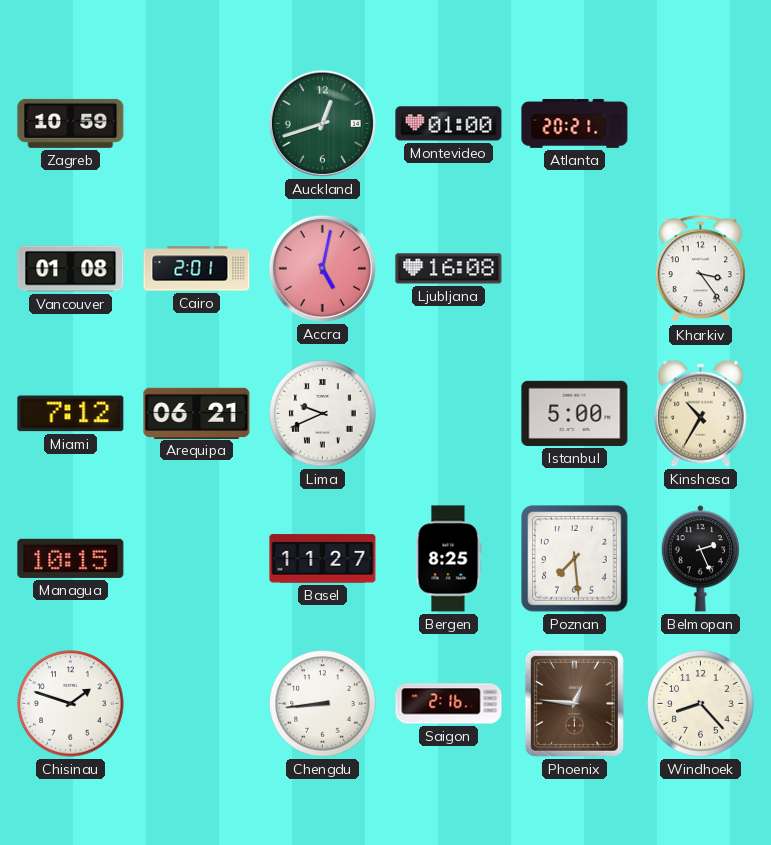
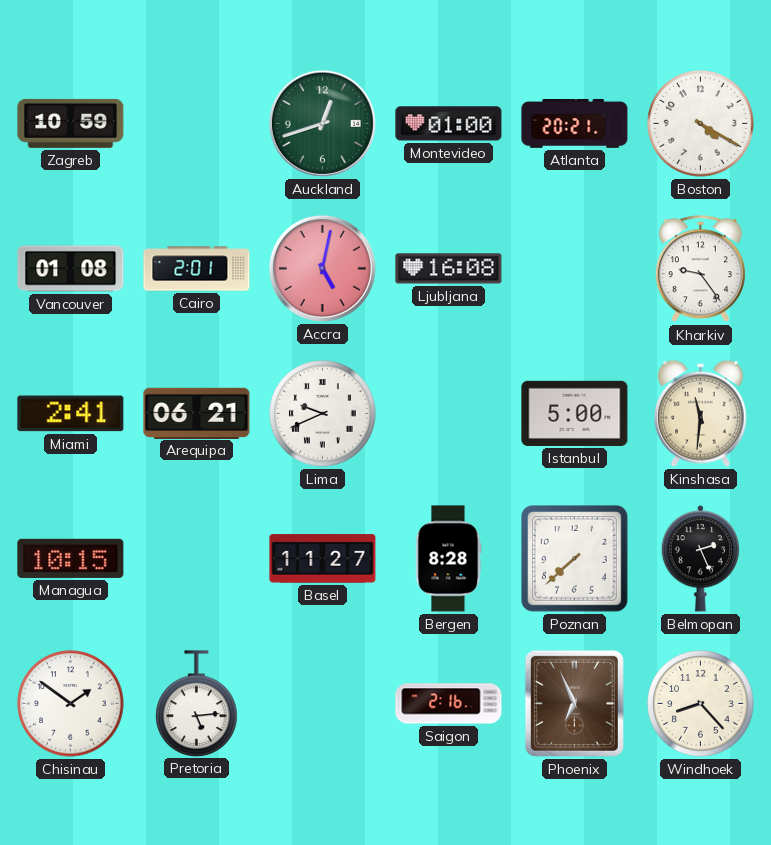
Boston: none -> 4:20
Kharkiv: 3:24 -> 9:24
Miami: 7:12 -> 2:41
Kinshasa: 10:35 -> 11:31
Bergen: 8:25 -> 8:28
Poznan: 7:29 -> 7:38
Chisinau: 1:48 -> 1:51
Pretoria: none -> 5:14
Chengdu: 8:44 -> none
Phoenix: 12:46 -> 6:56
